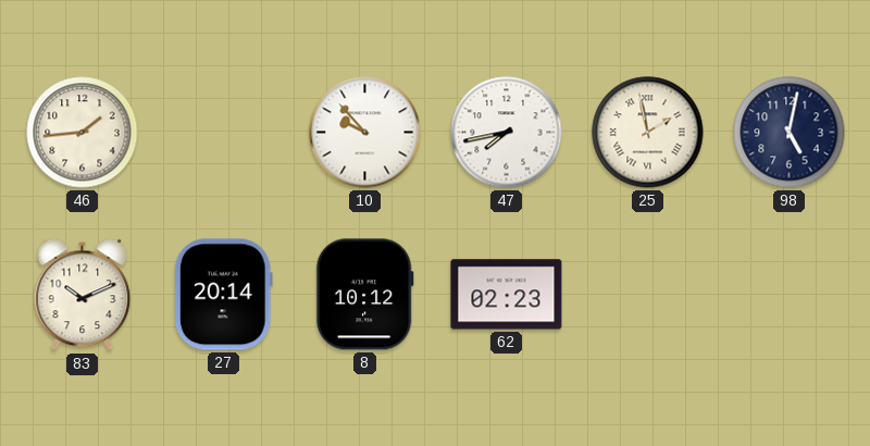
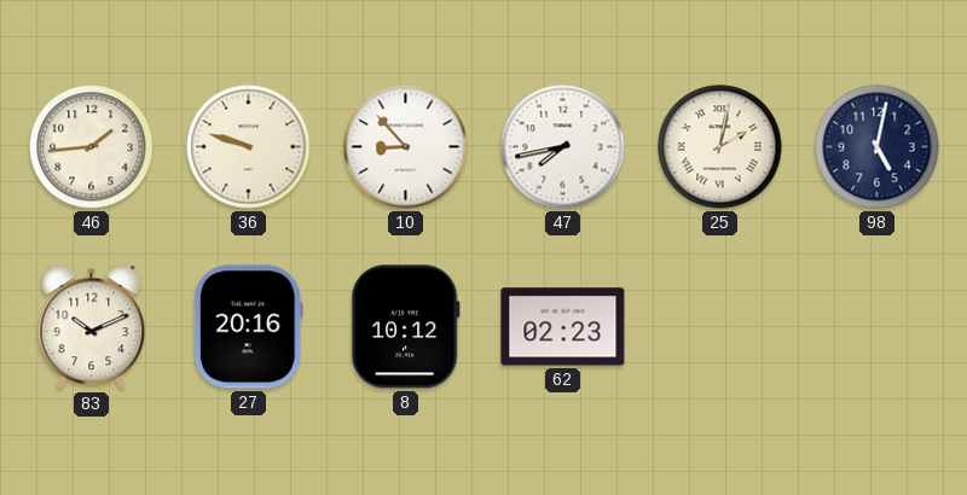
36: none -> 9:48
10: 9:53 -> 8:53
25: 1:58 -> 2:02
27: 20:14 -> 20:16
